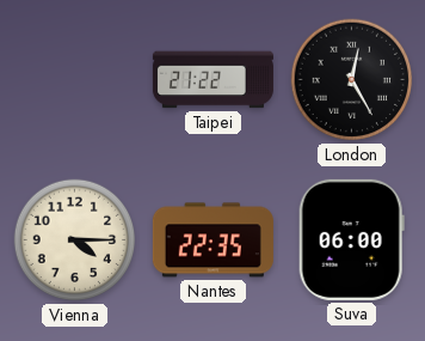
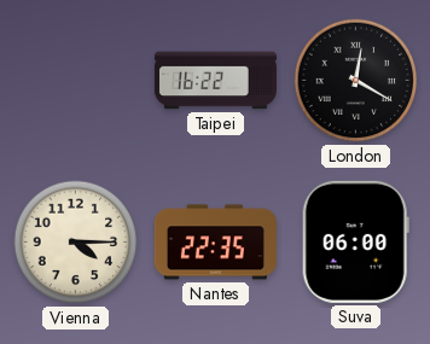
Taipei: 21:22 -> 16:22
London: 12:25 -> 12:20
